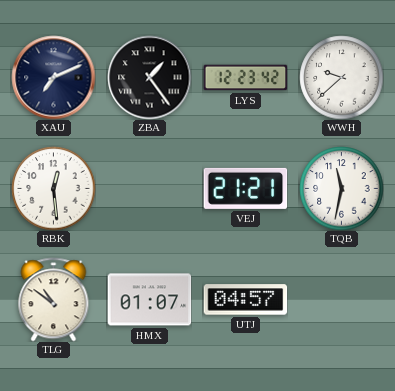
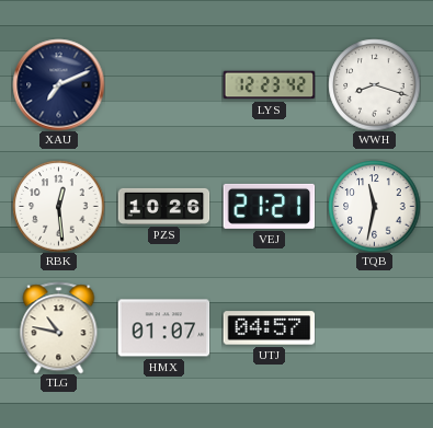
ZBA: 1:24 -> none
WWH: 9:38 -> 8:18
PZS: none -> 10:26
TLG: 10:51 -> 10:47
